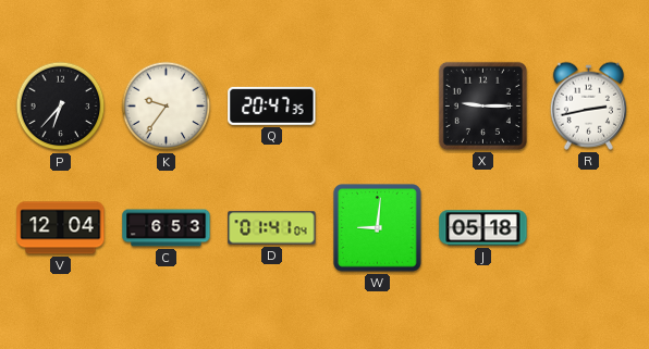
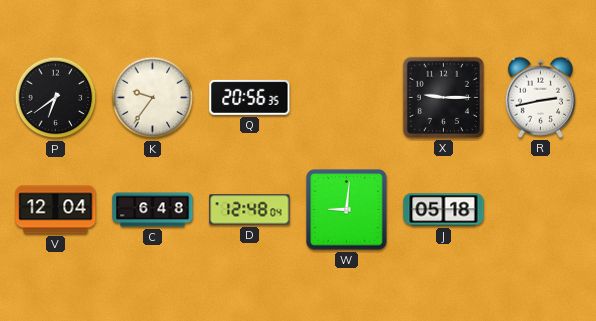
P: 6:37 -> 6:39
Q: 20:47 -> 20:56
C: 6:53 -> 6:48
D: 01:41 -> 12:48
